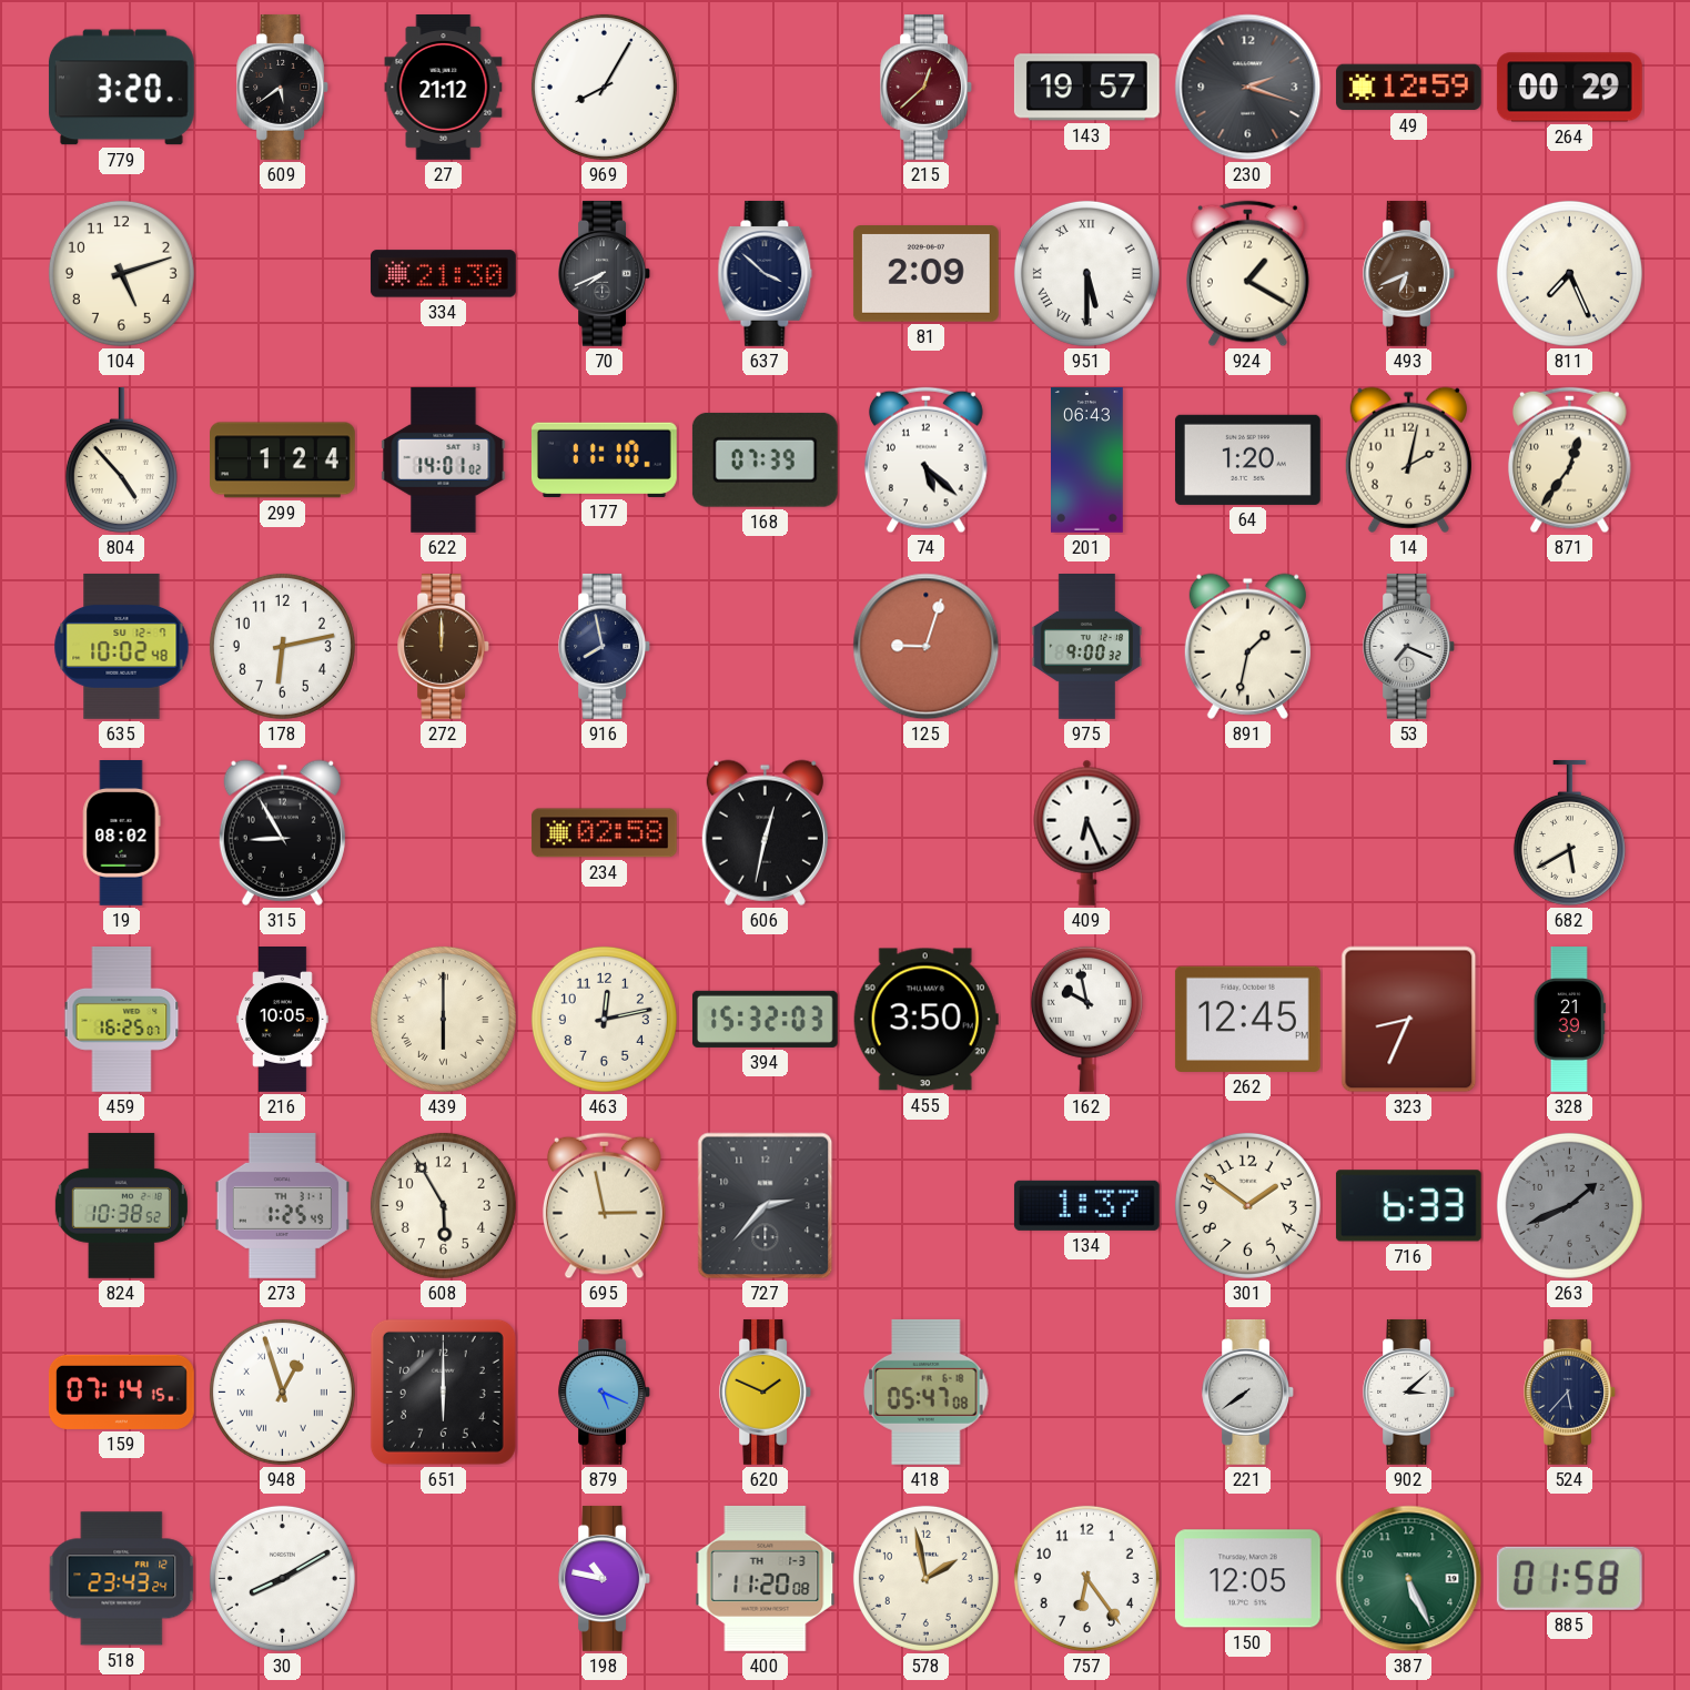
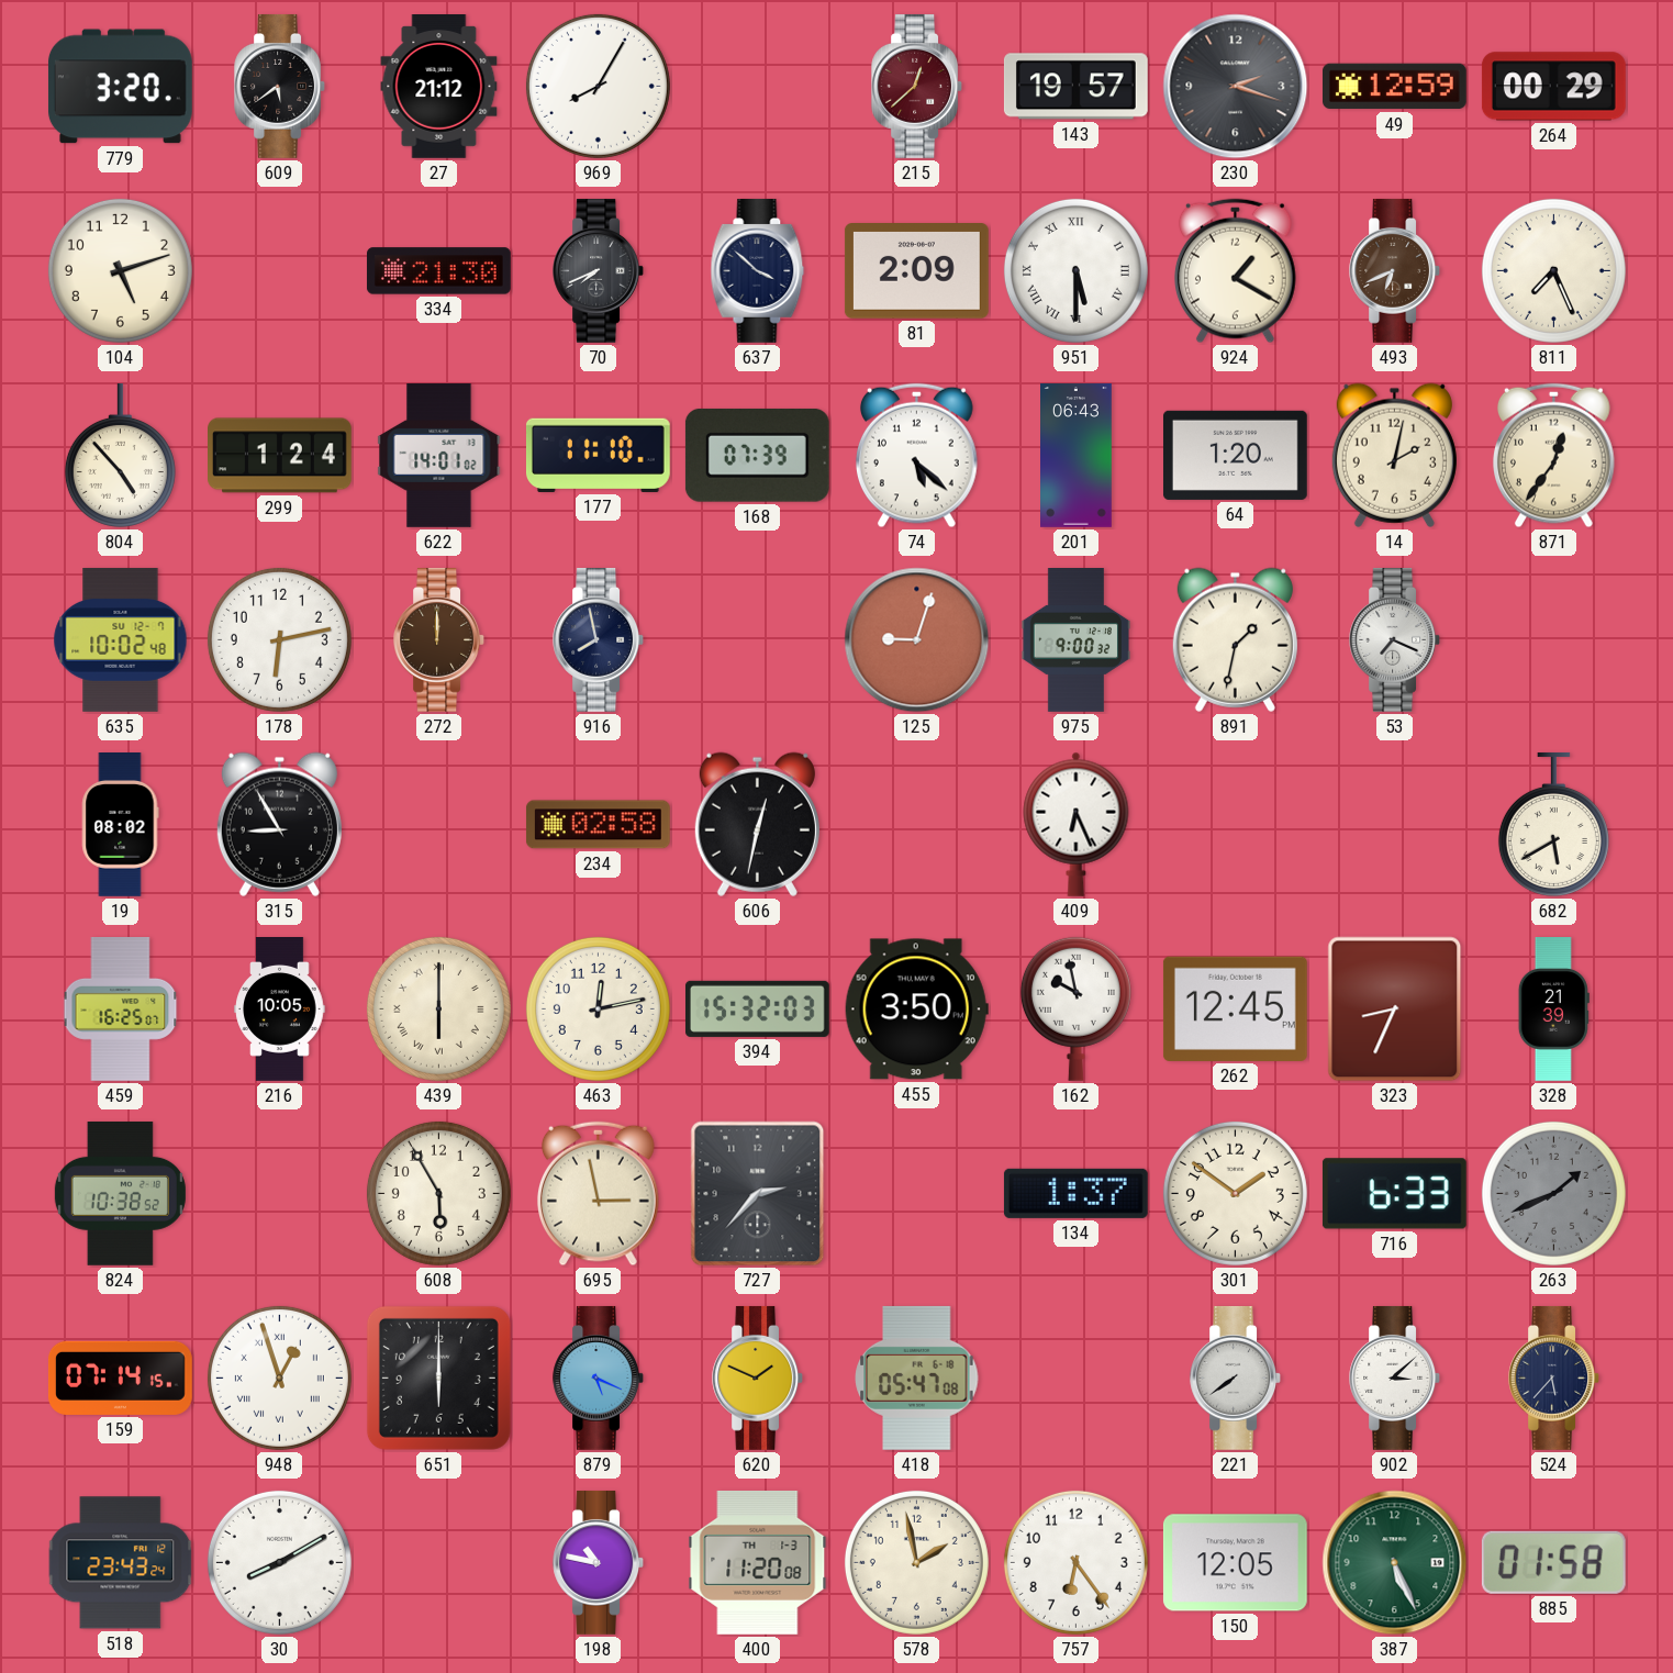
273: 1:25 -> none
